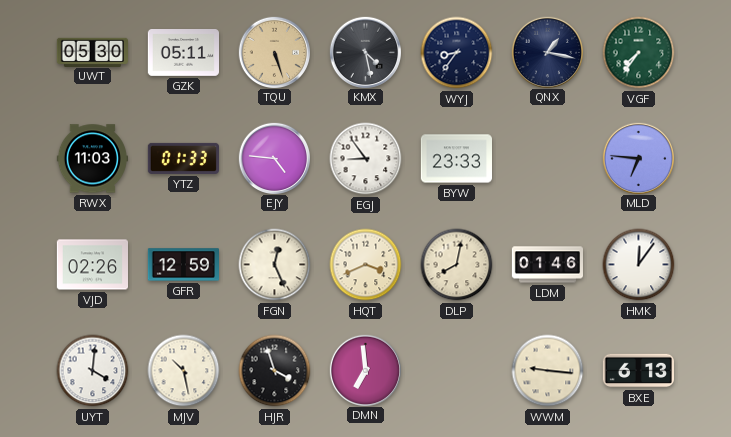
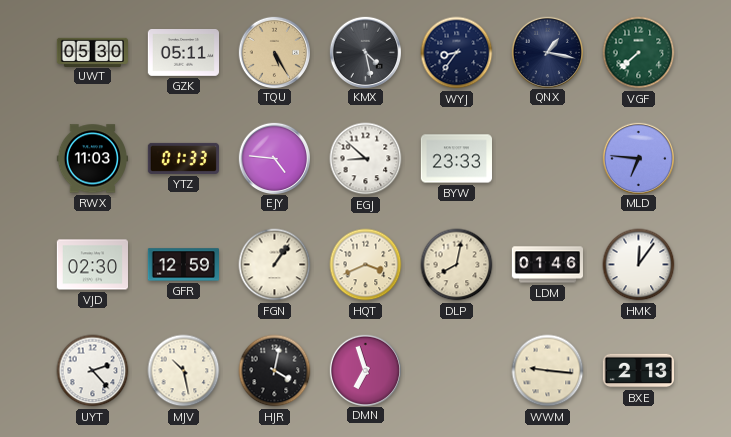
TQU: 5:27 -> 5:25
VGF: 7:36 -> 7:38
EGJ: 8:54 -> 8:52
VJD: 02:26 -> 02:30
FGN: 12:26 -> 1:06
UYT: 4:01 -> 2:23
HJR: 3:57 -> 4:02
DMN: 6:59 -> 6:57
BXE: 6:13 -> 2:13
